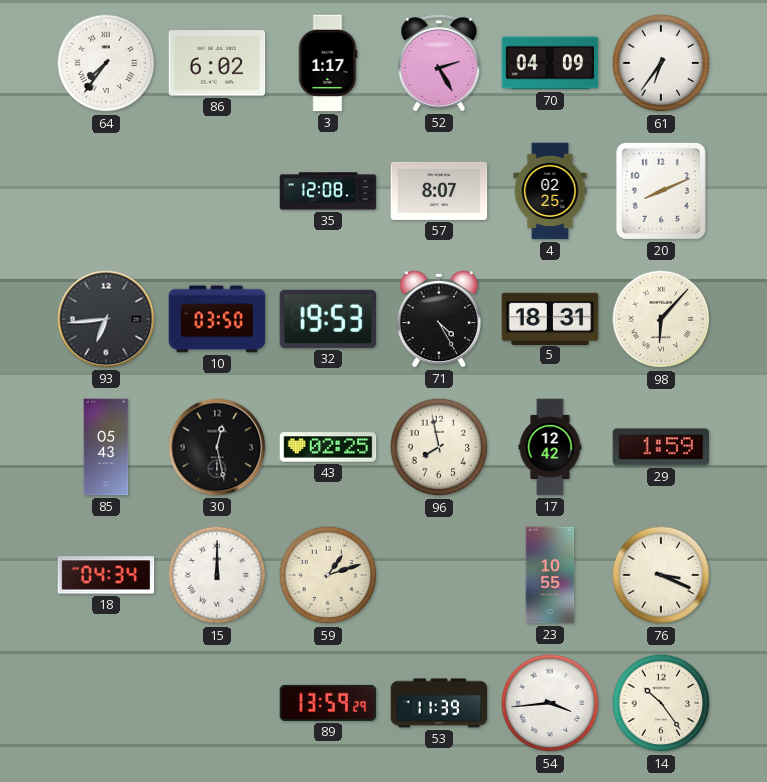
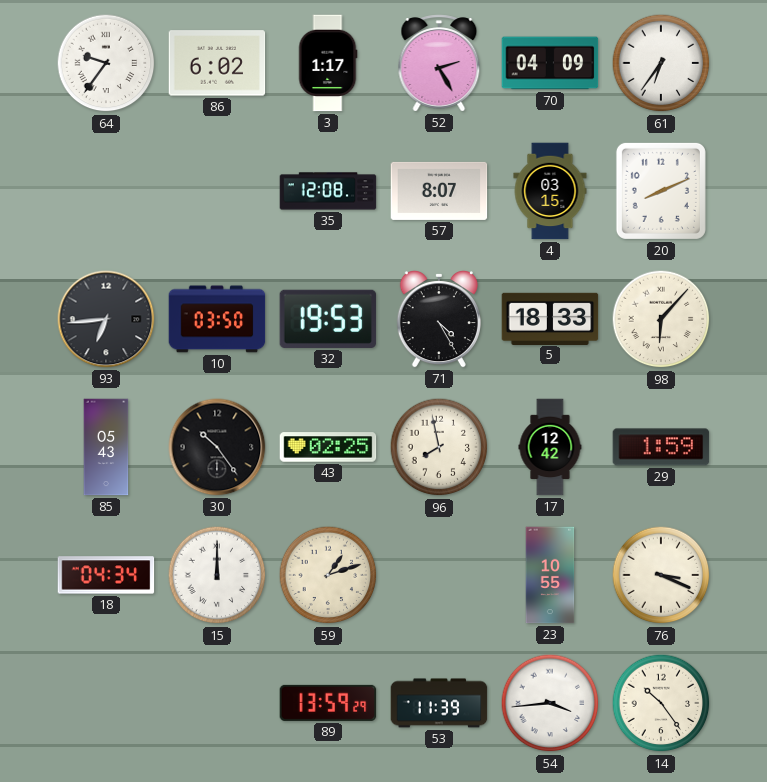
64: 7:36 -> 9:36
4: 02:25 -> 03:15
5: 18:31 -> 18:33
30: 12:28 -> 10:24
